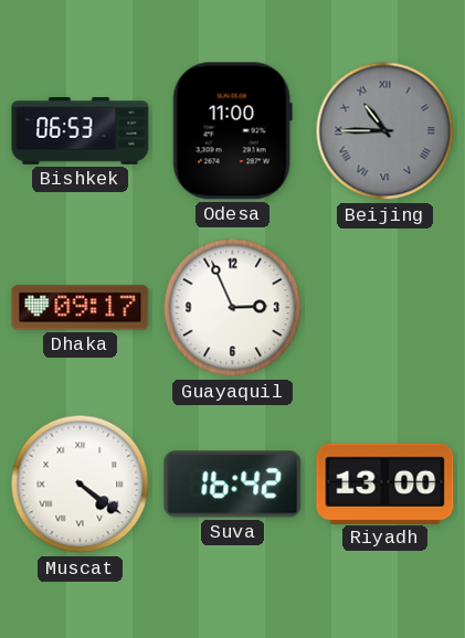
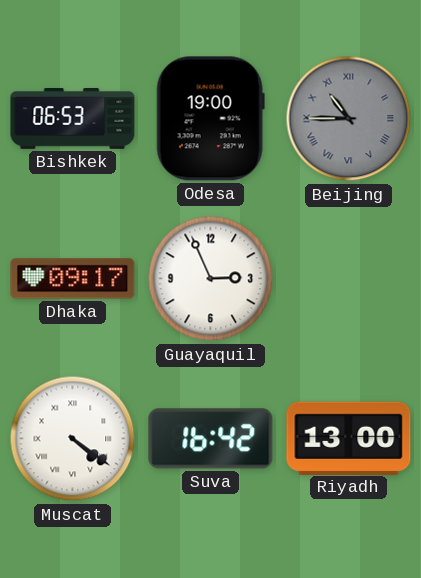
Odesa: 11:00 -> 19:00
